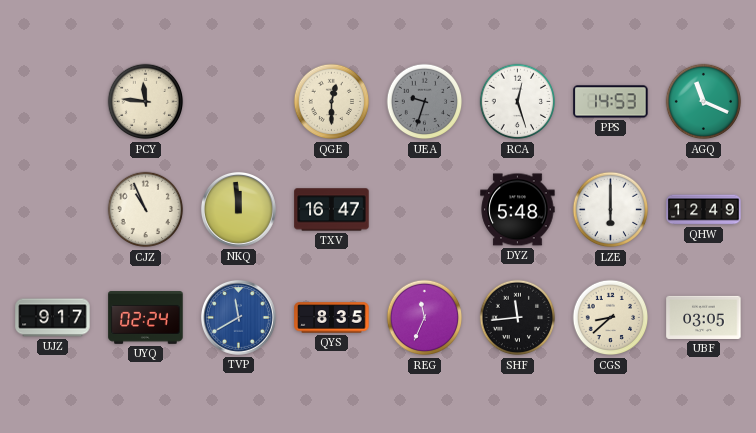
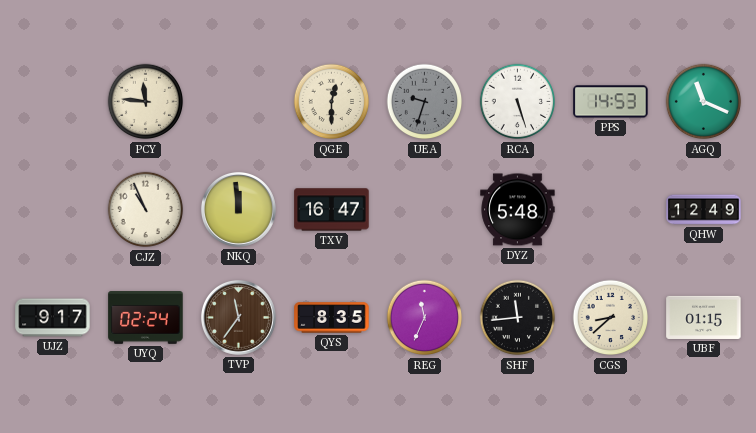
RCA: 12:27 -> 5:27
LZE: 6:00 -> none
TVP: 11:40 -> 11:36
TVP dial: blue -> brown
UBF: 03:05 -> 01:15
